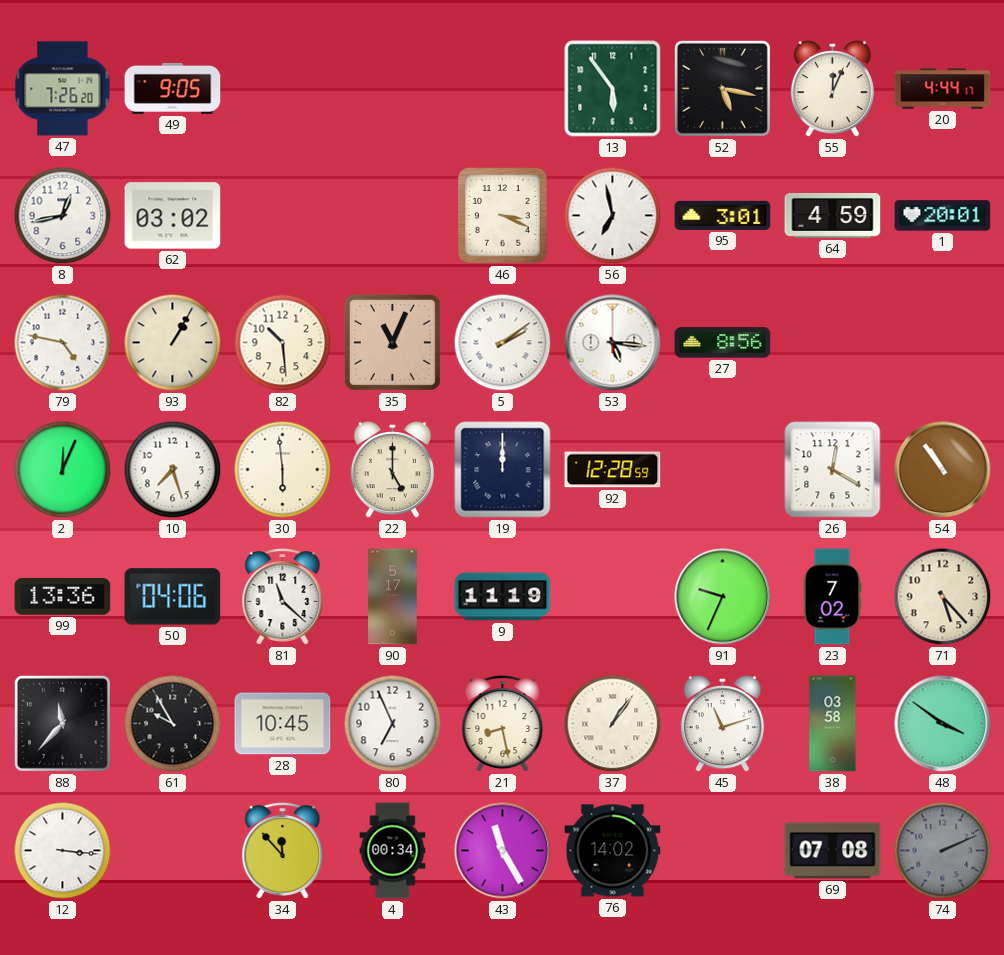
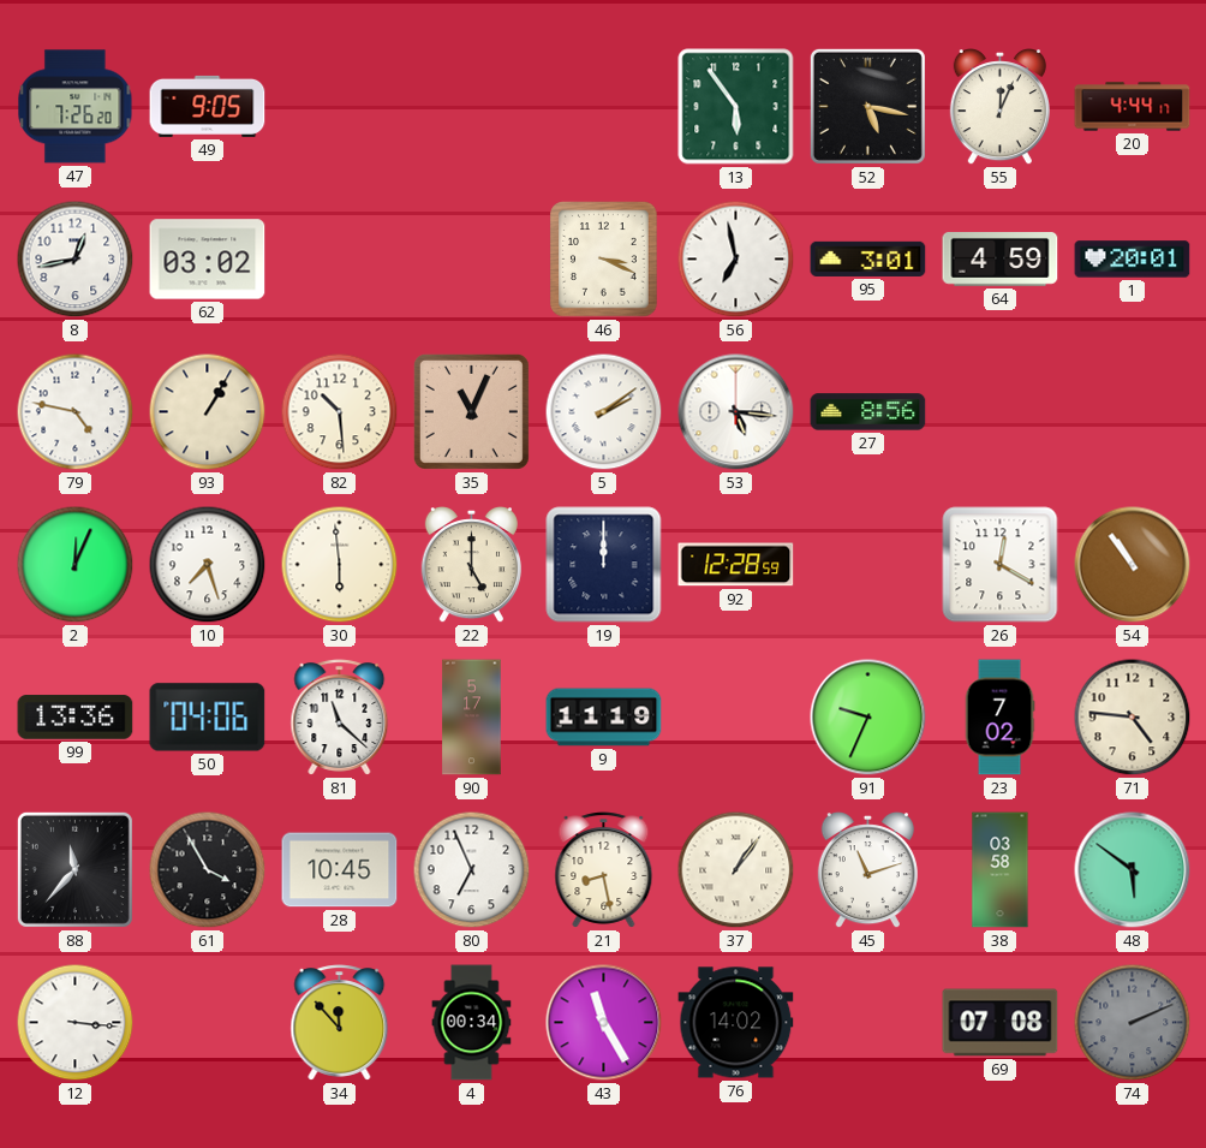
71: 5:23 -> 4:46
61: 9:55 -> 3:55
48: 3:51 -> 5:51
